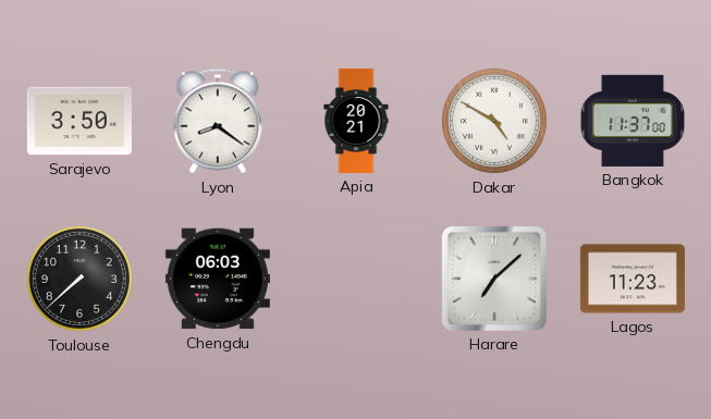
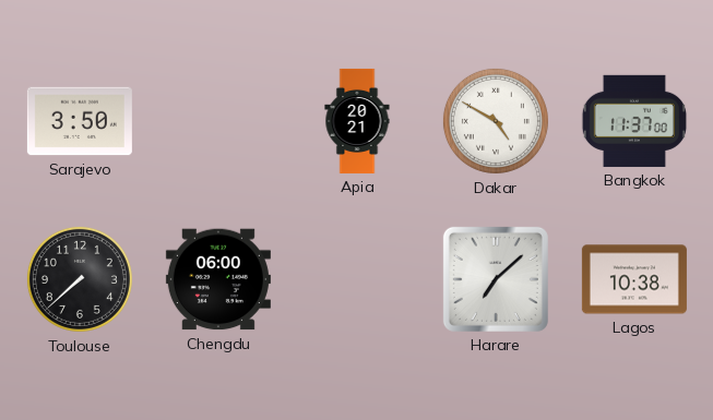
Lyon: 8:21 -> none
Chengdu: 06:03 -> 06:00
Lagos: 11:23 -> 10:38
